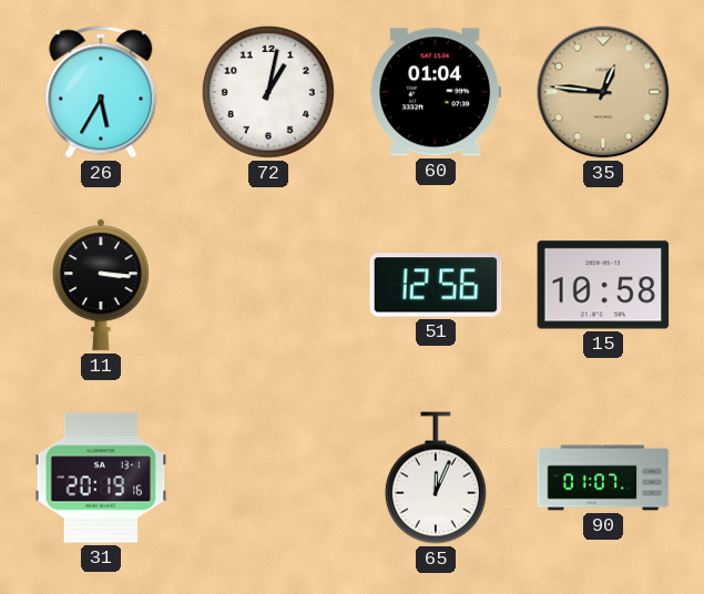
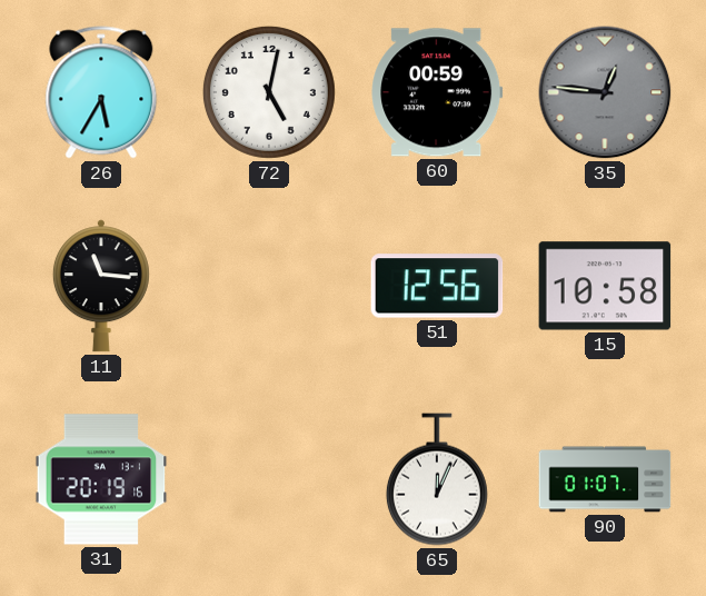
72: 1:02 -> 5:02
60: 01:04 -> 00:59
35 dial: champagne -> grey
11: 3:16 -> 11:16
